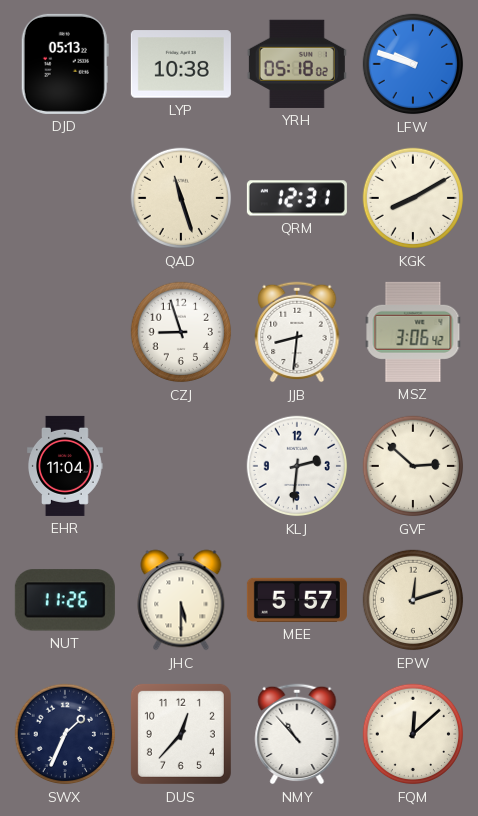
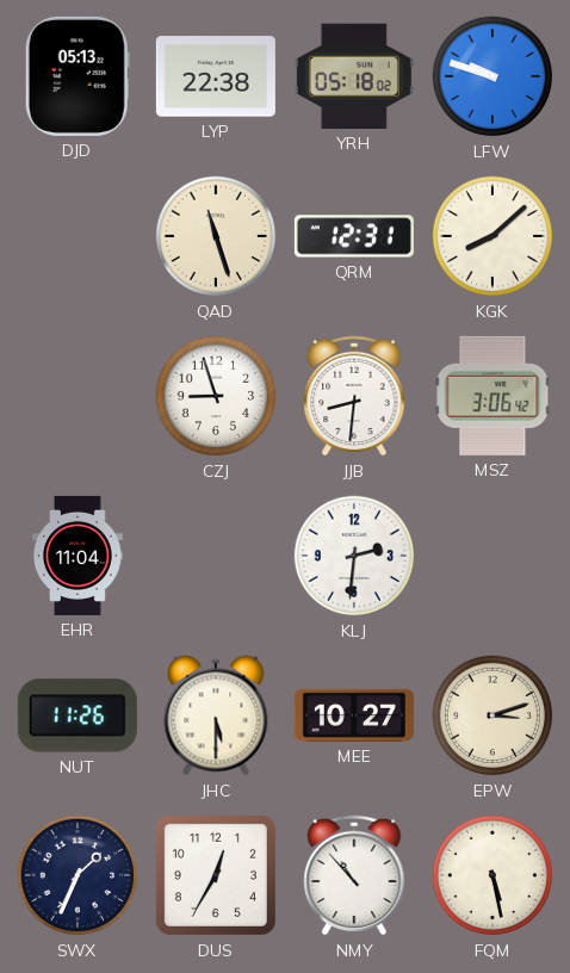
LYP: 10:38 -> 22:38
KGK: 8:10 -> 8:08
GVF: 2:52 -> none
MEE: 5:57 -> 10:27
EPW: 12:12 -> 3:12
DUS: 12:37 -> 12:35
FQM: 12:08 -> 5:28
